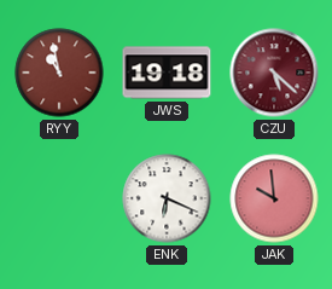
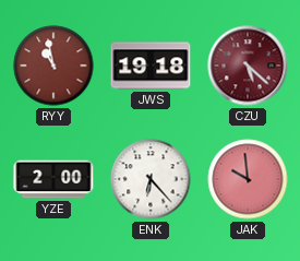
YZE: none -> 2:00
ENK: 6:19 -> 6:23
